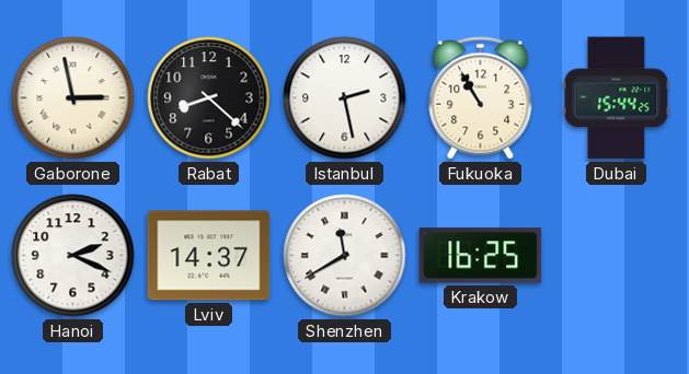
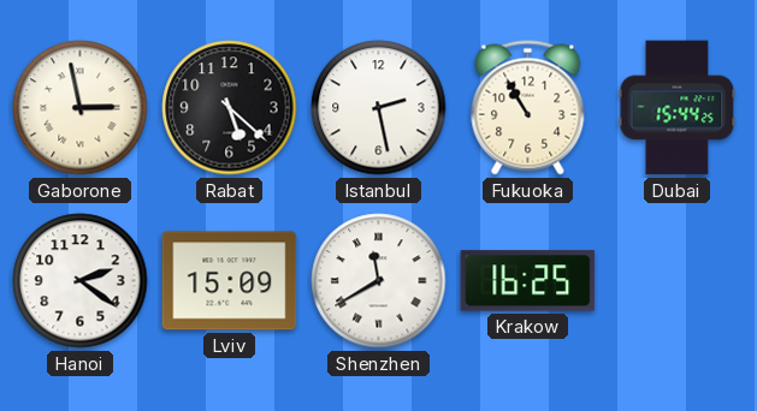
Rabat: 8:22 -> 5:22
Hanoi: 2:19 -> 2:21
Lviv: 14:37 -> 15:09
